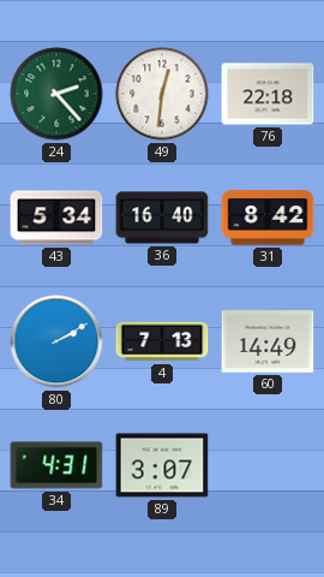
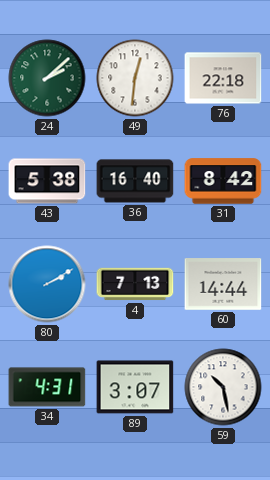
24: 2:23 -> 2:08
43: 5:34 -> 5:38
60: 14:49 -> 14:44
59: none -> 10:28
